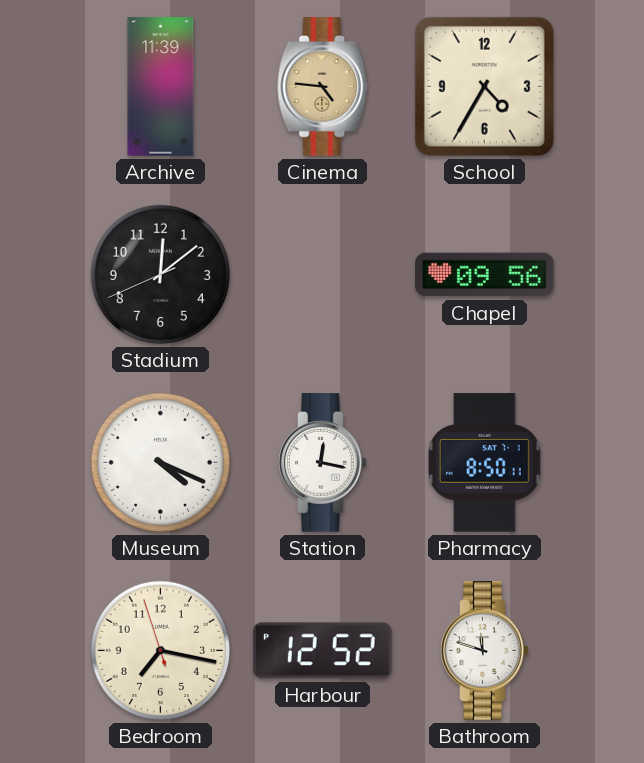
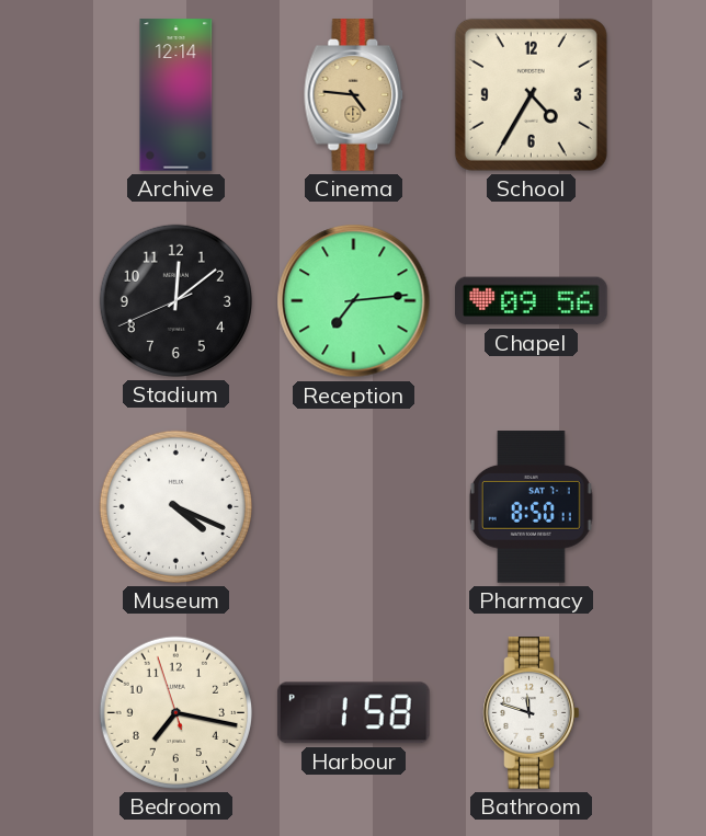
Archive: 11:39 -> 12:14
Reception: none -> 7:14
Station: 12:17 -> none
Harbour: 12:52 -> 1:58
